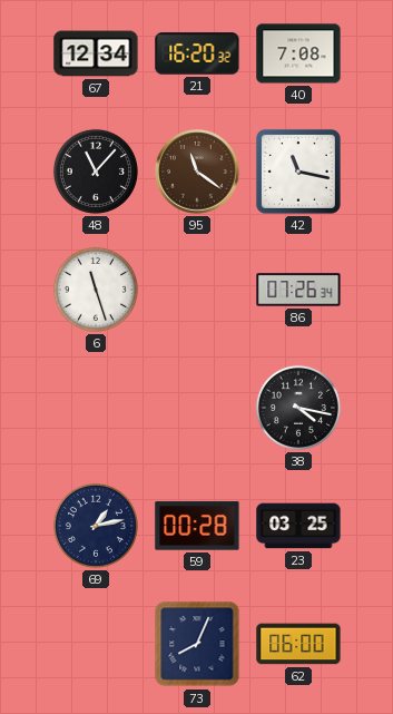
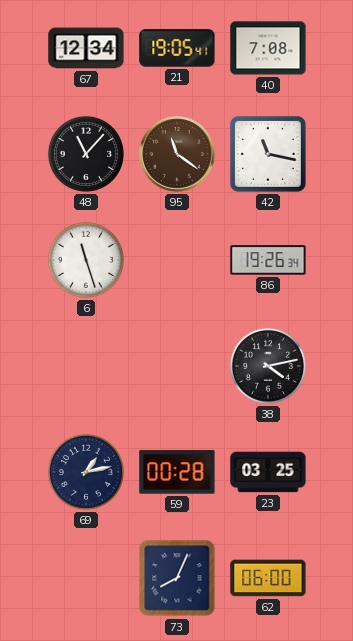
21: 16:20 -> 19:05
86: 07:26 -> 19:26
38: 4:17 -> 4:13
